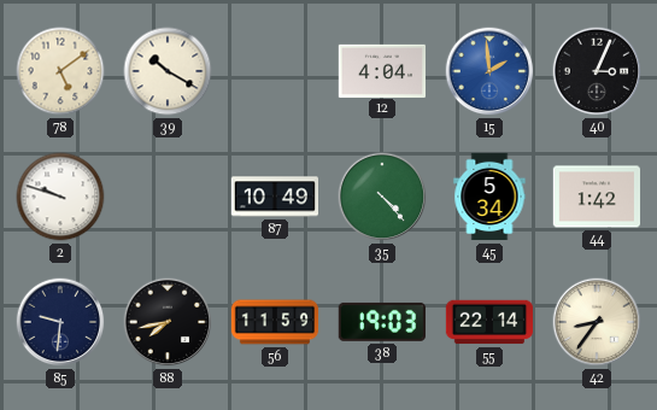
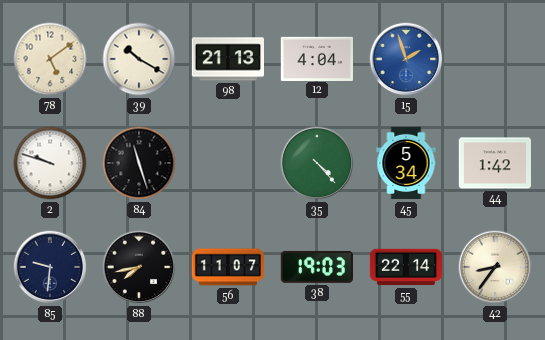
98: none -> 21:13
15: 1:59 -> 1:57
40: 3:04 -> none
84: none -> 11:27
87: 10:49 -> none
56: 11:59 -> 11:07
